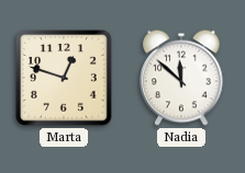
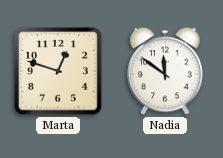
Nadia: 11:52 -> 11:51
